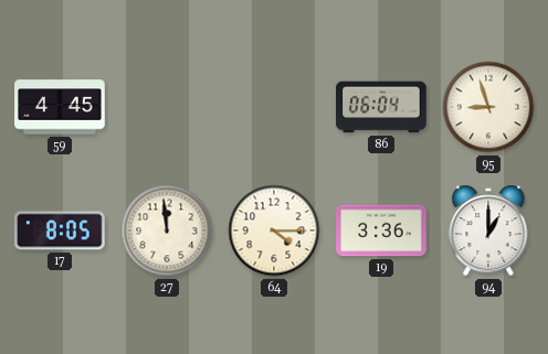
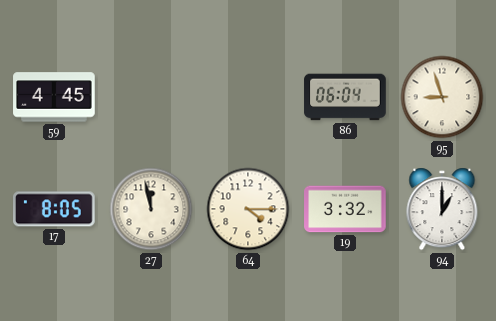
27: 11:59 -> 11:58
19: 3:36 -> 3:32
